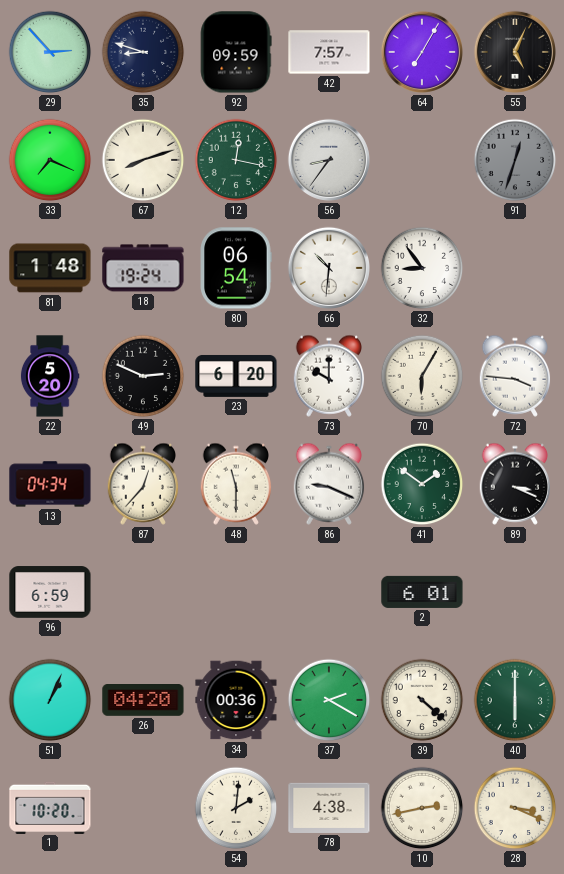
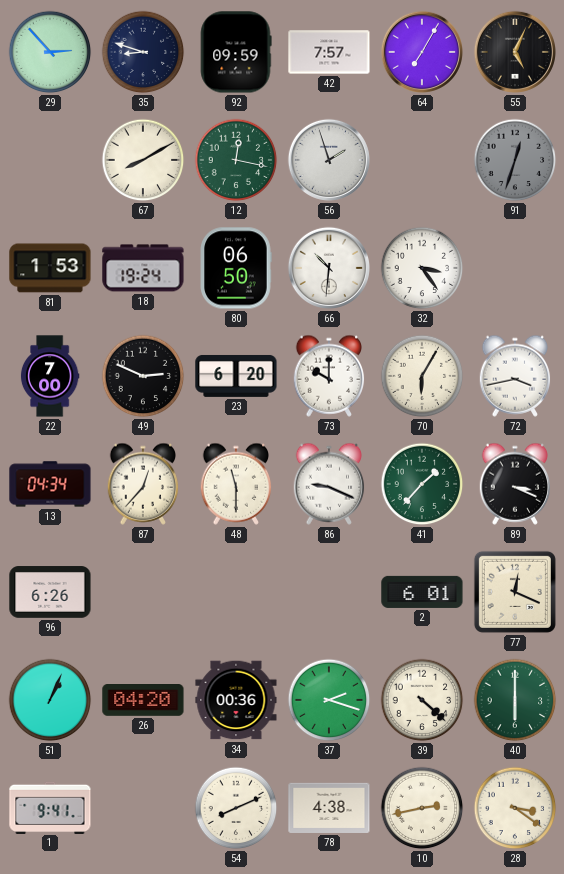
33: 7:19 -> none
67: 8:12 -> 8:10
56: 8:36 -> 1:57
81: 1:48 -> 1:53
80: 06:54 -> 06:50
32: 8:54 -> 3:24
22: 5:20 -> 7:00
72: 3:46 -> 3:43
41: 1:51 -> 1:37
96: 6:59 -> 6:26
77: none -> 12:19
37: 2:20 -> 2:18
1: 10:20 -> 9:41
54: 2:01 -> 8:11
28: 3:19 -> 3:21
